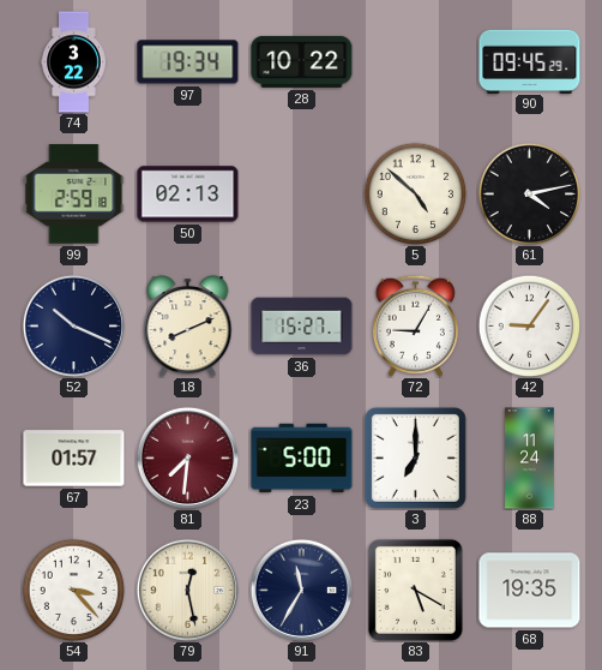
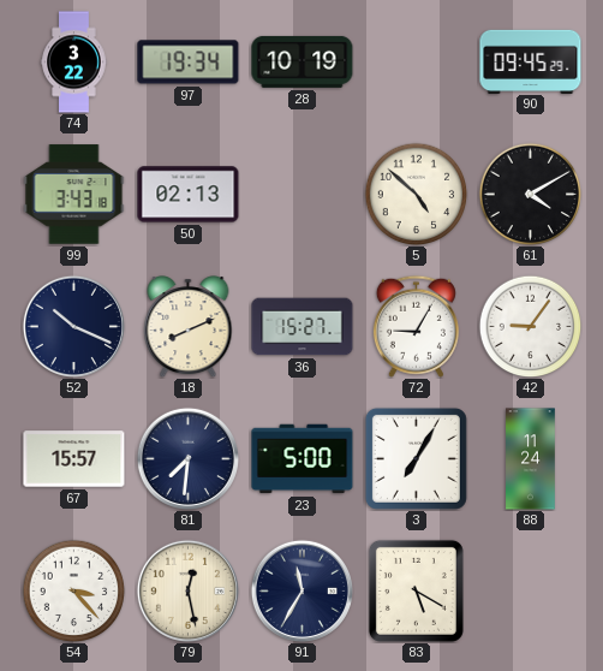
28: 10:22 -> 10:19
99: 2:59 -> 3:43
61: 4:13 -> 4:10
67: 01:57 -> 15:57
81 dial: burgundy -> navy
3: 7:00 -> 7:05
68: 19:35 -> none
